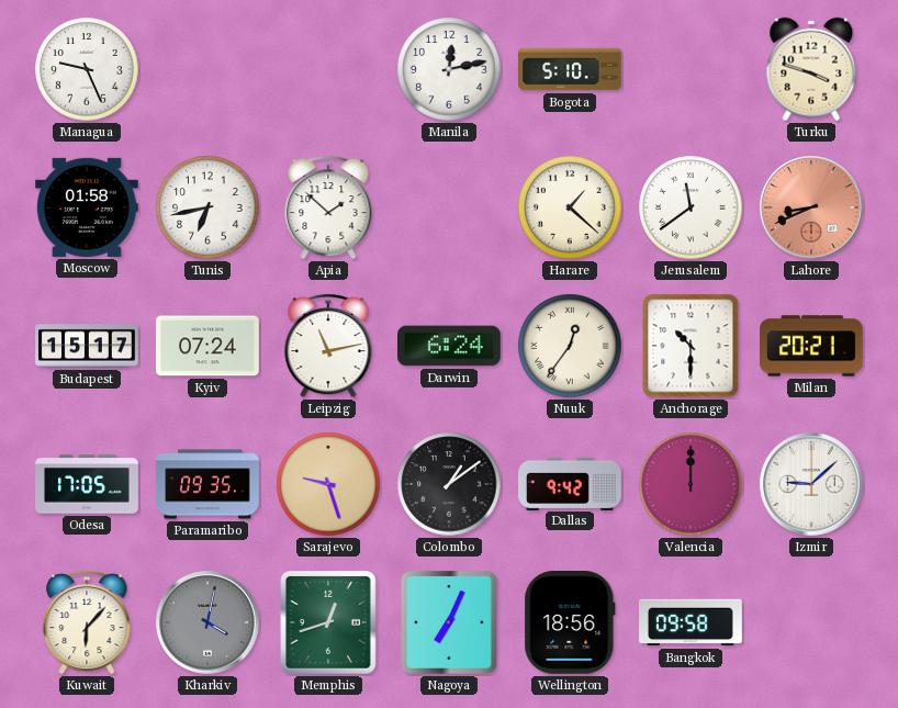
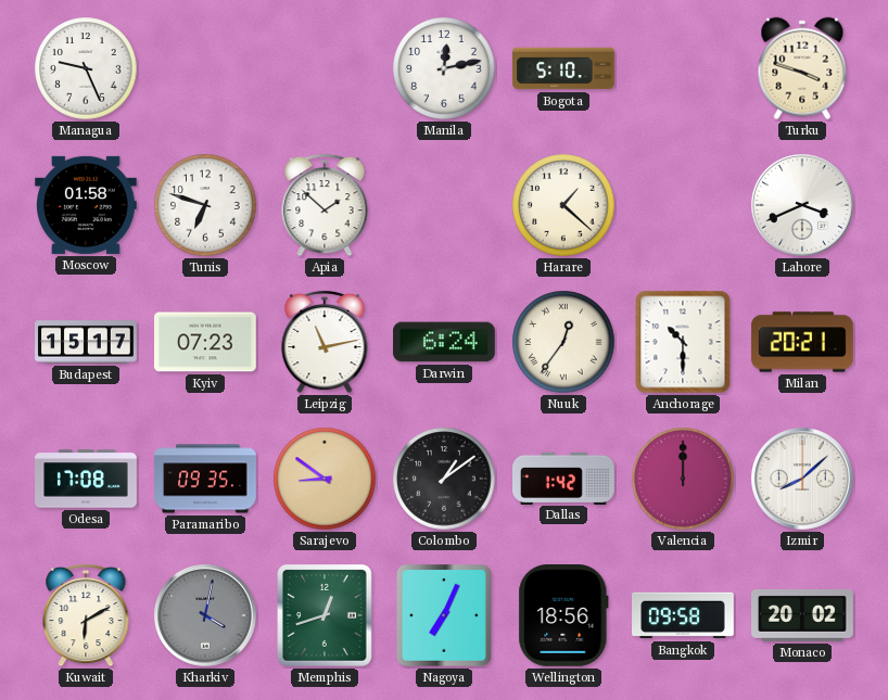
Tunis: 6:43 -> 6:48
Jerusalem: 11:39 -> none
Lahore: 8:41 -> 3:41
Lahore dial: salmon -> white
Kyiv: 07:24 -> 07:23
Odesa: 17:05 -> 17:08
Sarajevo: 9:27 -> 8:51
Dallas: 9:42 -> 1:42
Izmir: 9:08 -> 8:08
Kuwait: 6:07 -> 6:10
Monaco: none -> 20:02
